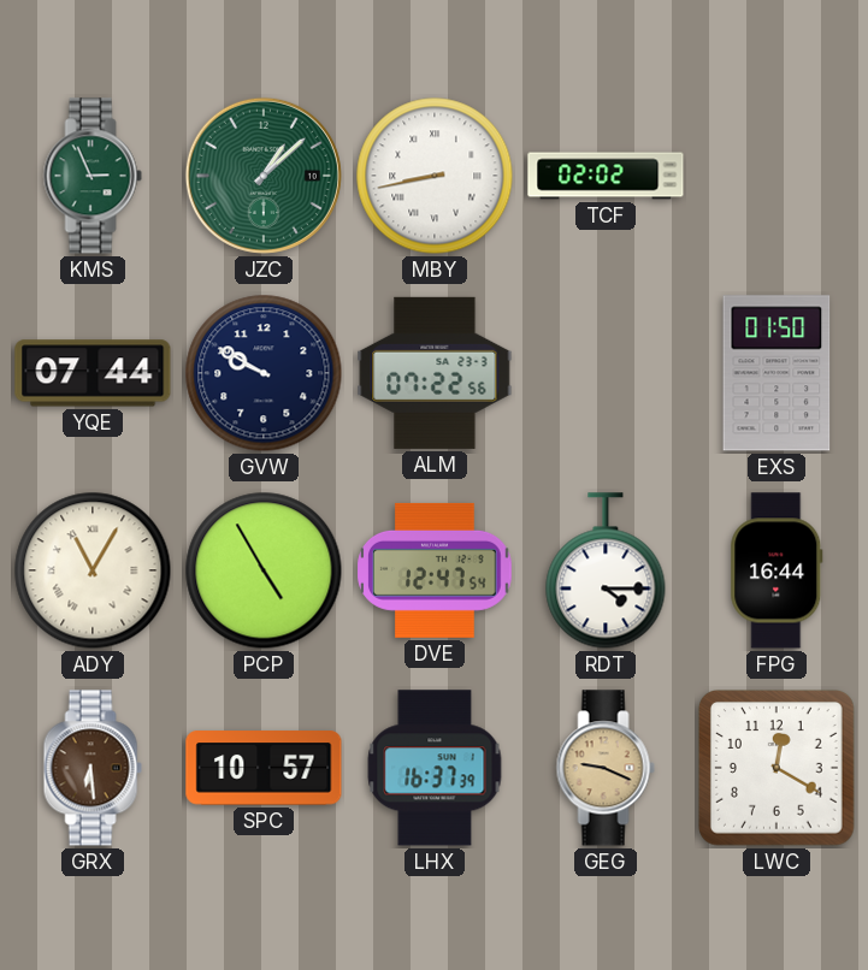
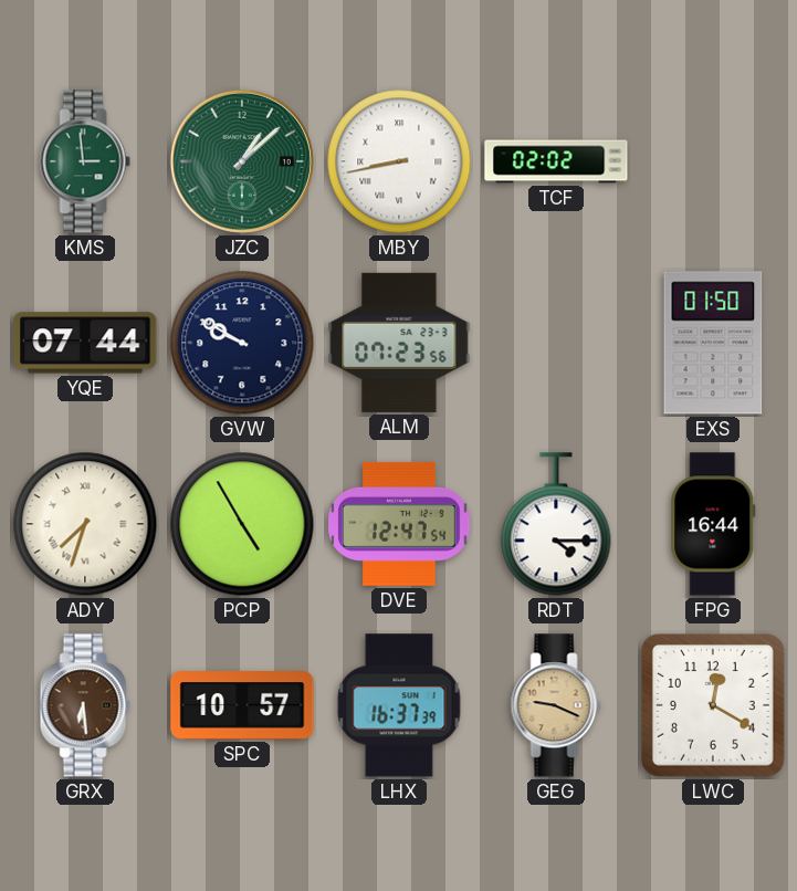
KMS: 2:56 -> 2:59
ALM: 07:22 -> 07:23
ADY: 11:05 -> 7:33
